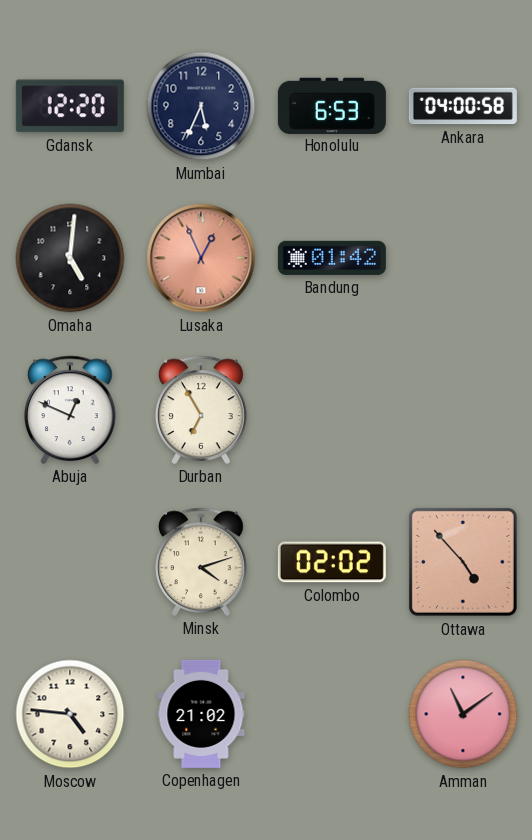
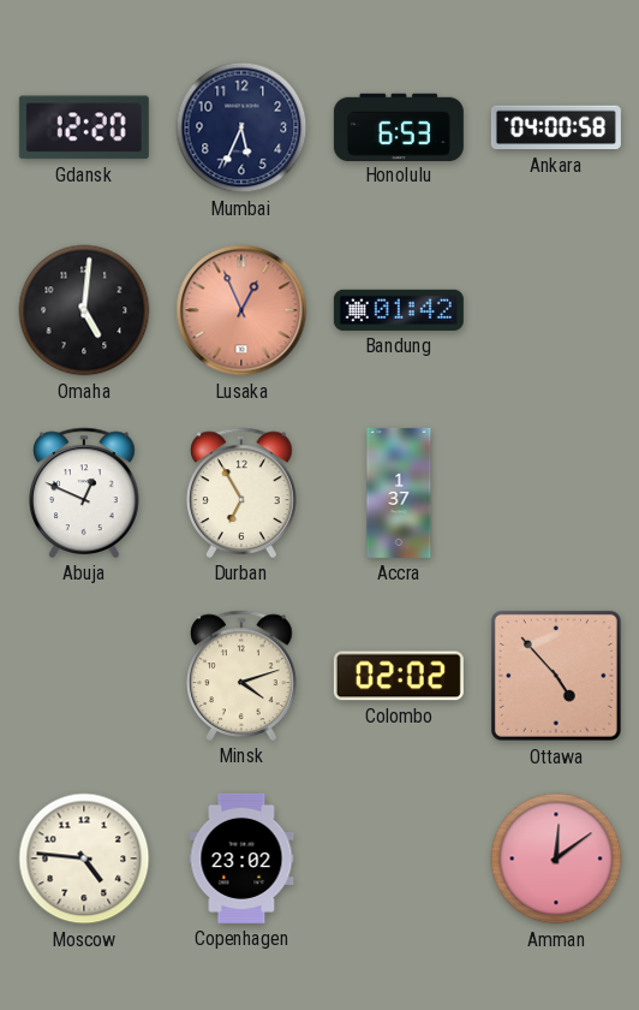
Accra: none -> 1:37
Copenhagen: 21:02 -> 23:02
Amman: 11:09 -> 12:09
